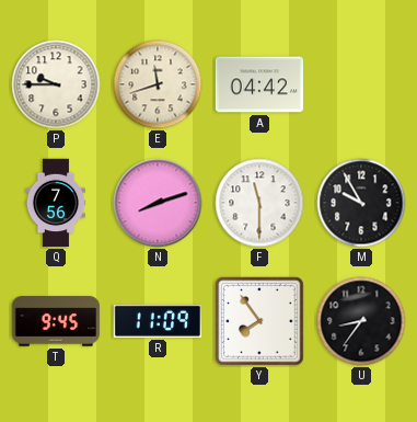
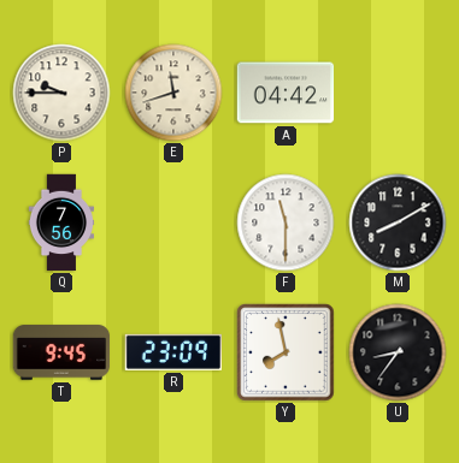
N: 8:12 -> none
M: 9:55 -> 8:10
R: 11:09 -> 23:09
Y: 7:54 -> 7:58
